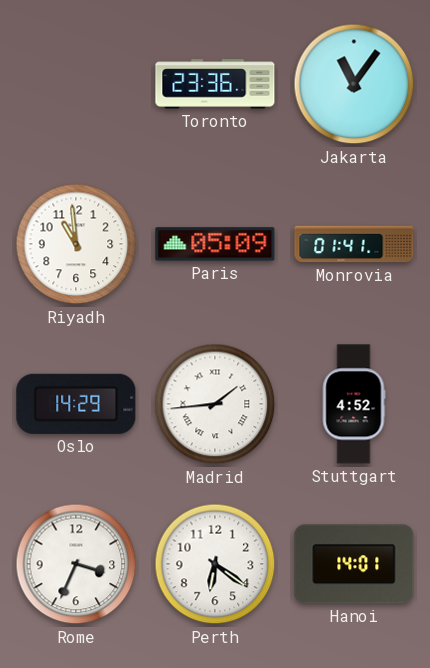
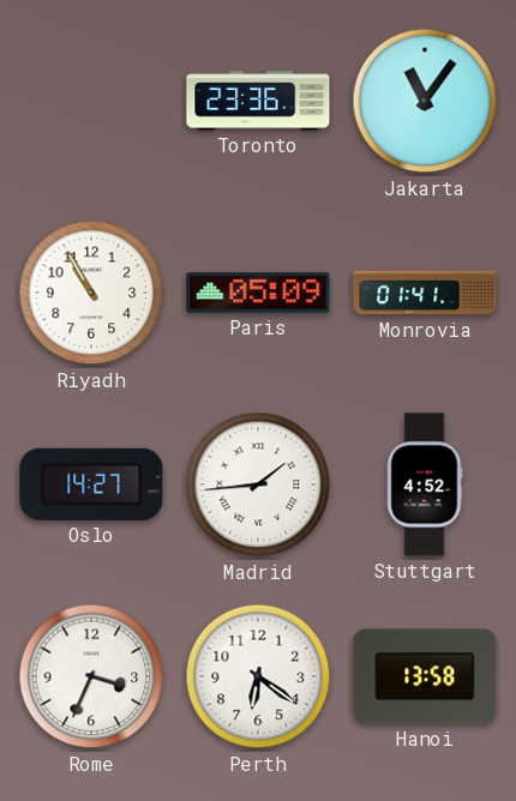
Riyadh: 10:59 -> 10:55
Oslo: 14:29 -> 14:27
Hanoi: 14:01 -> 13:58
